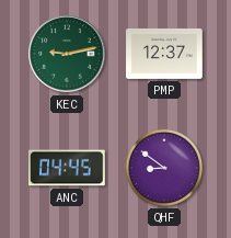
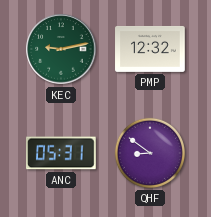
PMP: 12:37 -> 12:32
ANC: 04:45 -> 05:31
